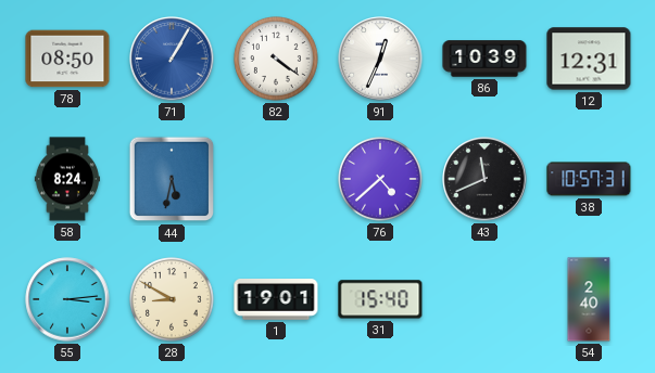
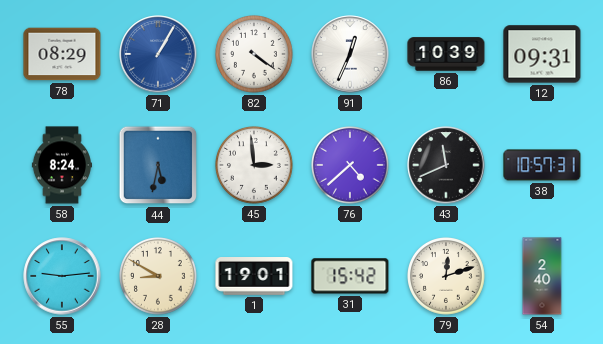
78: 08:50 -> 08:29
12: 12:31 -> 09:31
45: none -> 2:59
55: 3:14 -> 9:14
31: 15:40 -> 15:42
79: none -> 12:12
